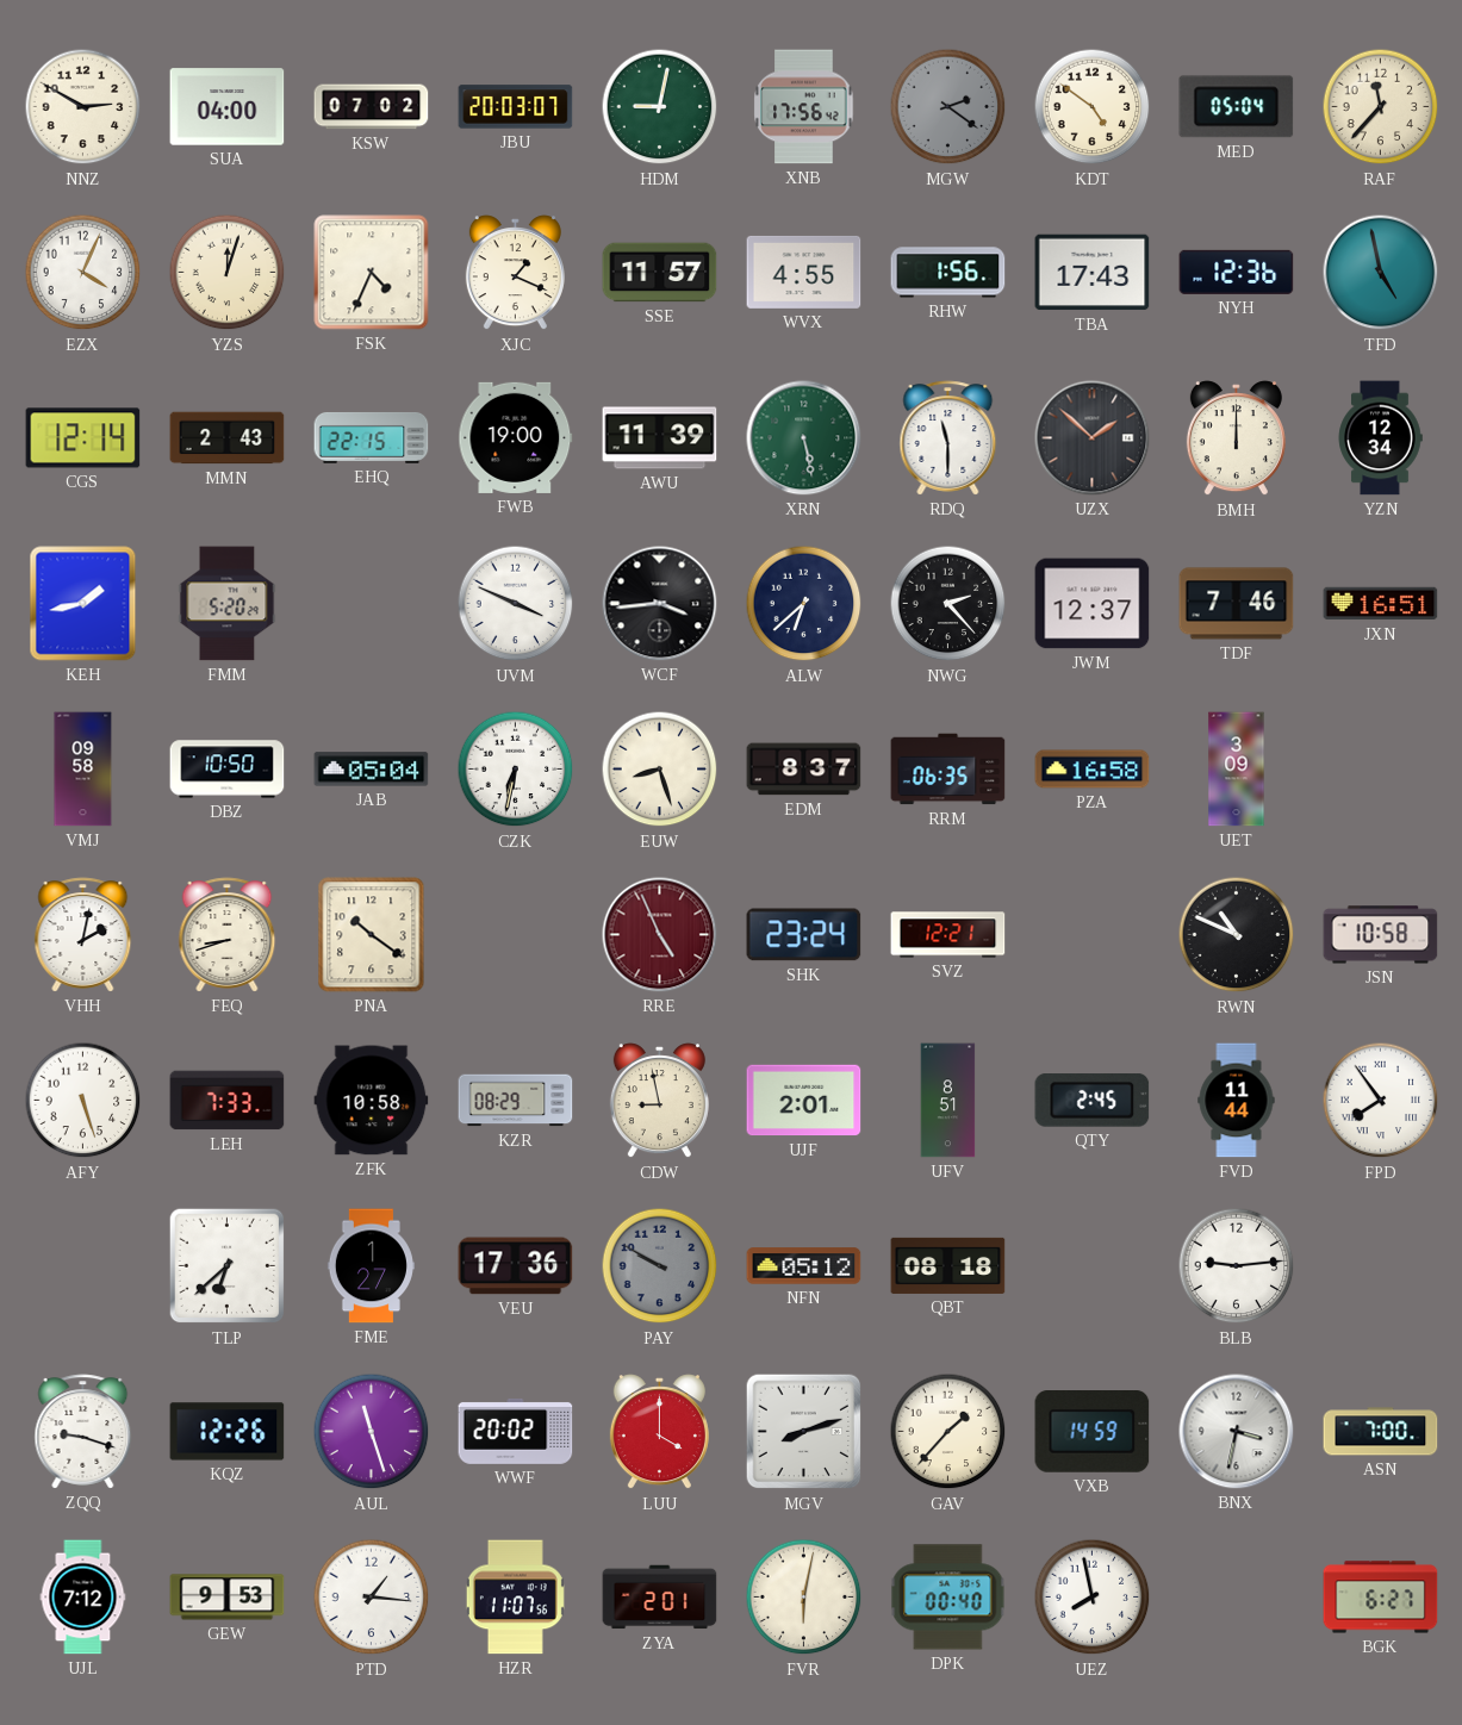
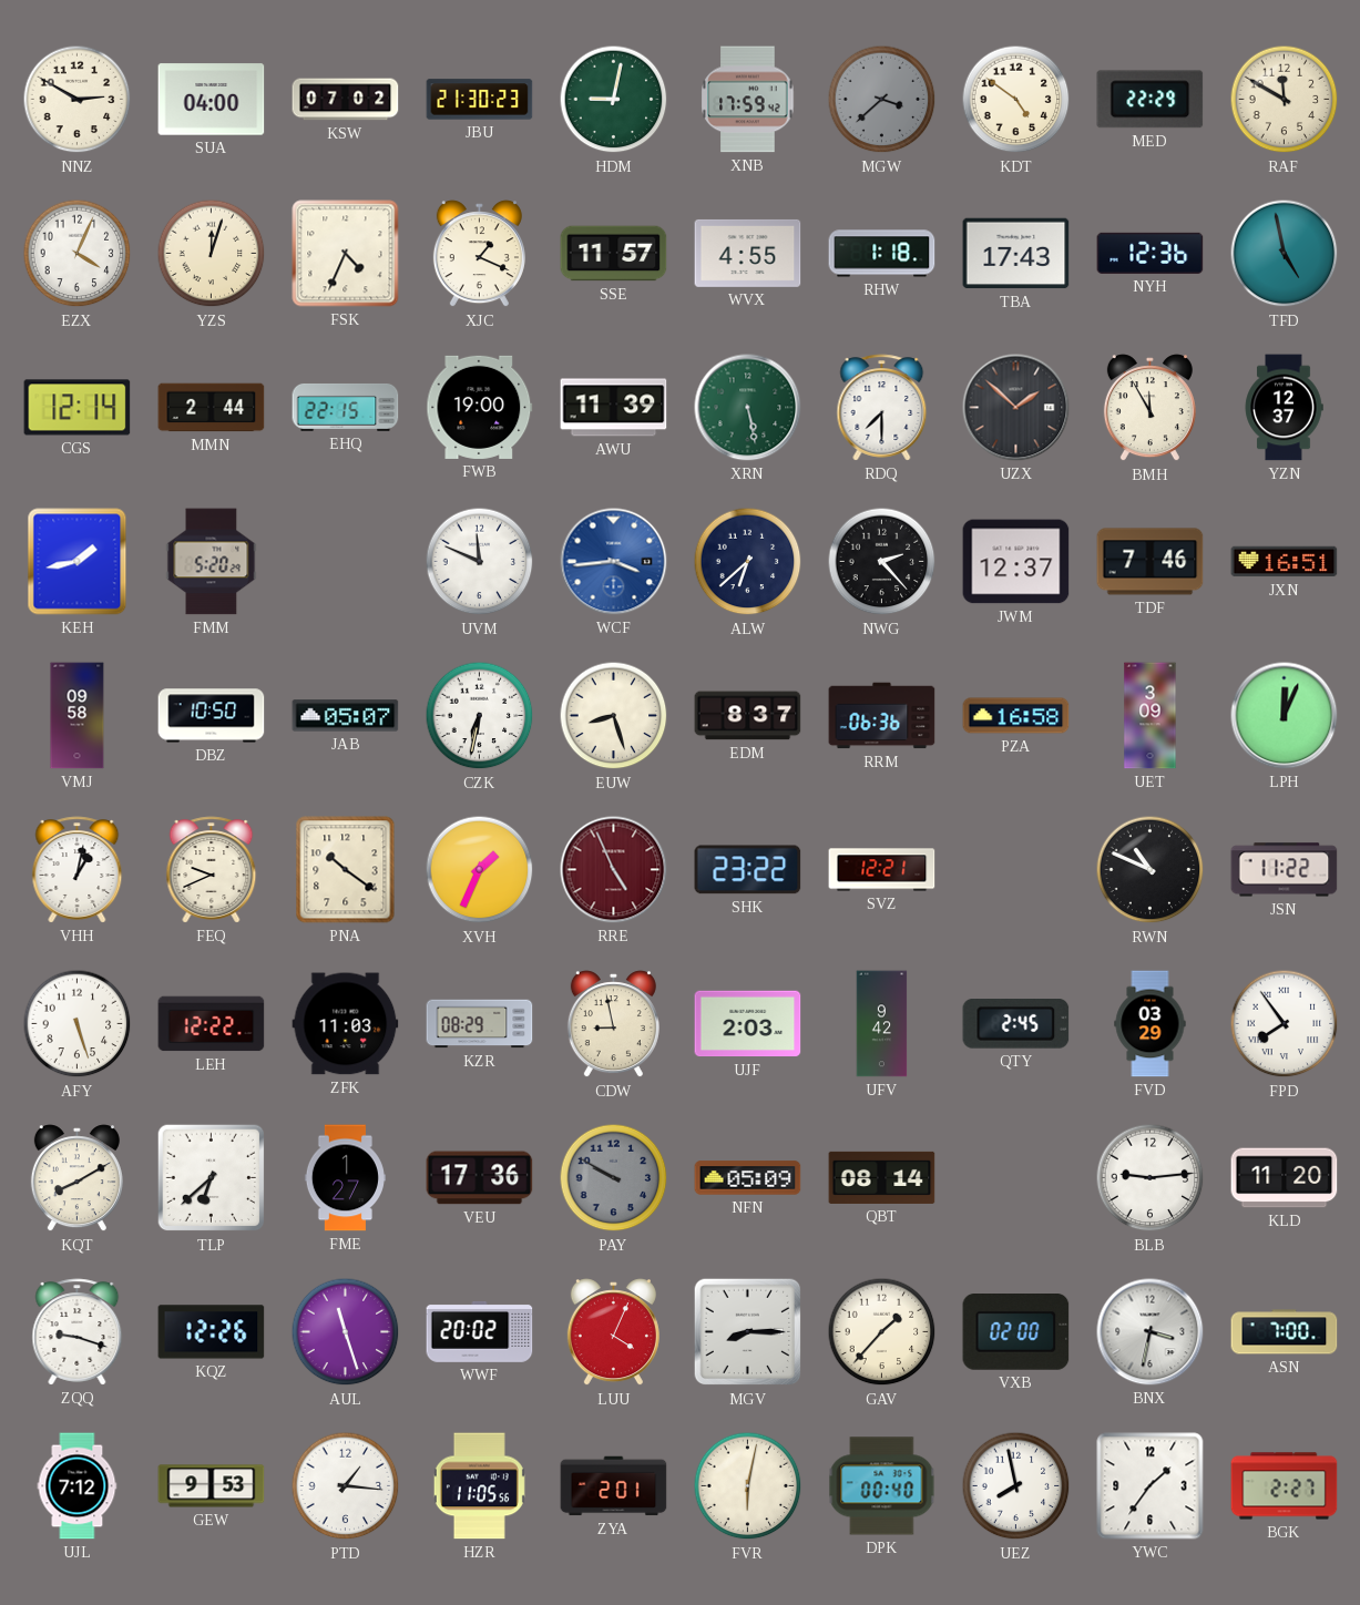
JBU: 20:03 -> 21:30
XNB: 17:56 -> 17:59
MGW: 2:21 -> 3:38
MED: 05:04 -> 22:29
RAF: 11:37 -> 11:50
RHW: 1:56 -> 1:18
MMN: 2:43 -> 2:44
RDQ: 11:30 -> 7:30
BMH: 12:00 -> 11:55
YZN: 12:34 -> 12:37
UVM: 3:49 -> 11:49
WCF dial: black -> blue
JAB: 05:04 -> 05:07
RRM: 06:35 -> 06:36
LPH: none -> 12:04
VHH: 2:02 -> 1:02
FEQ: 8:42 -> 9:41
XVH: none -> 1:34
SHK: 23:24 -> 23:22
JSN: 10:58 -> 11:22
LEH: 7:33 -> 12:22
ZFK: 10:58 -> 11:03
UJF: 2:01 -> 2:03
UFV: 8:51 -> 9:42
FVD: 11:44 -> 03:29
KQT: none -> 8:10
NFN: 05:12 -> 05:09
QBT: 08:18 -> 08:14
KLD: none -> 11:20
LUU: 4:00 -> 4:04
MGV: 8:12 -> 8:15
VXB: 14:59 -> 02:00
HZR: 11:07 -> 11:05
YWC: none -> 1:36
BGK: 6:27 -> 2:27
